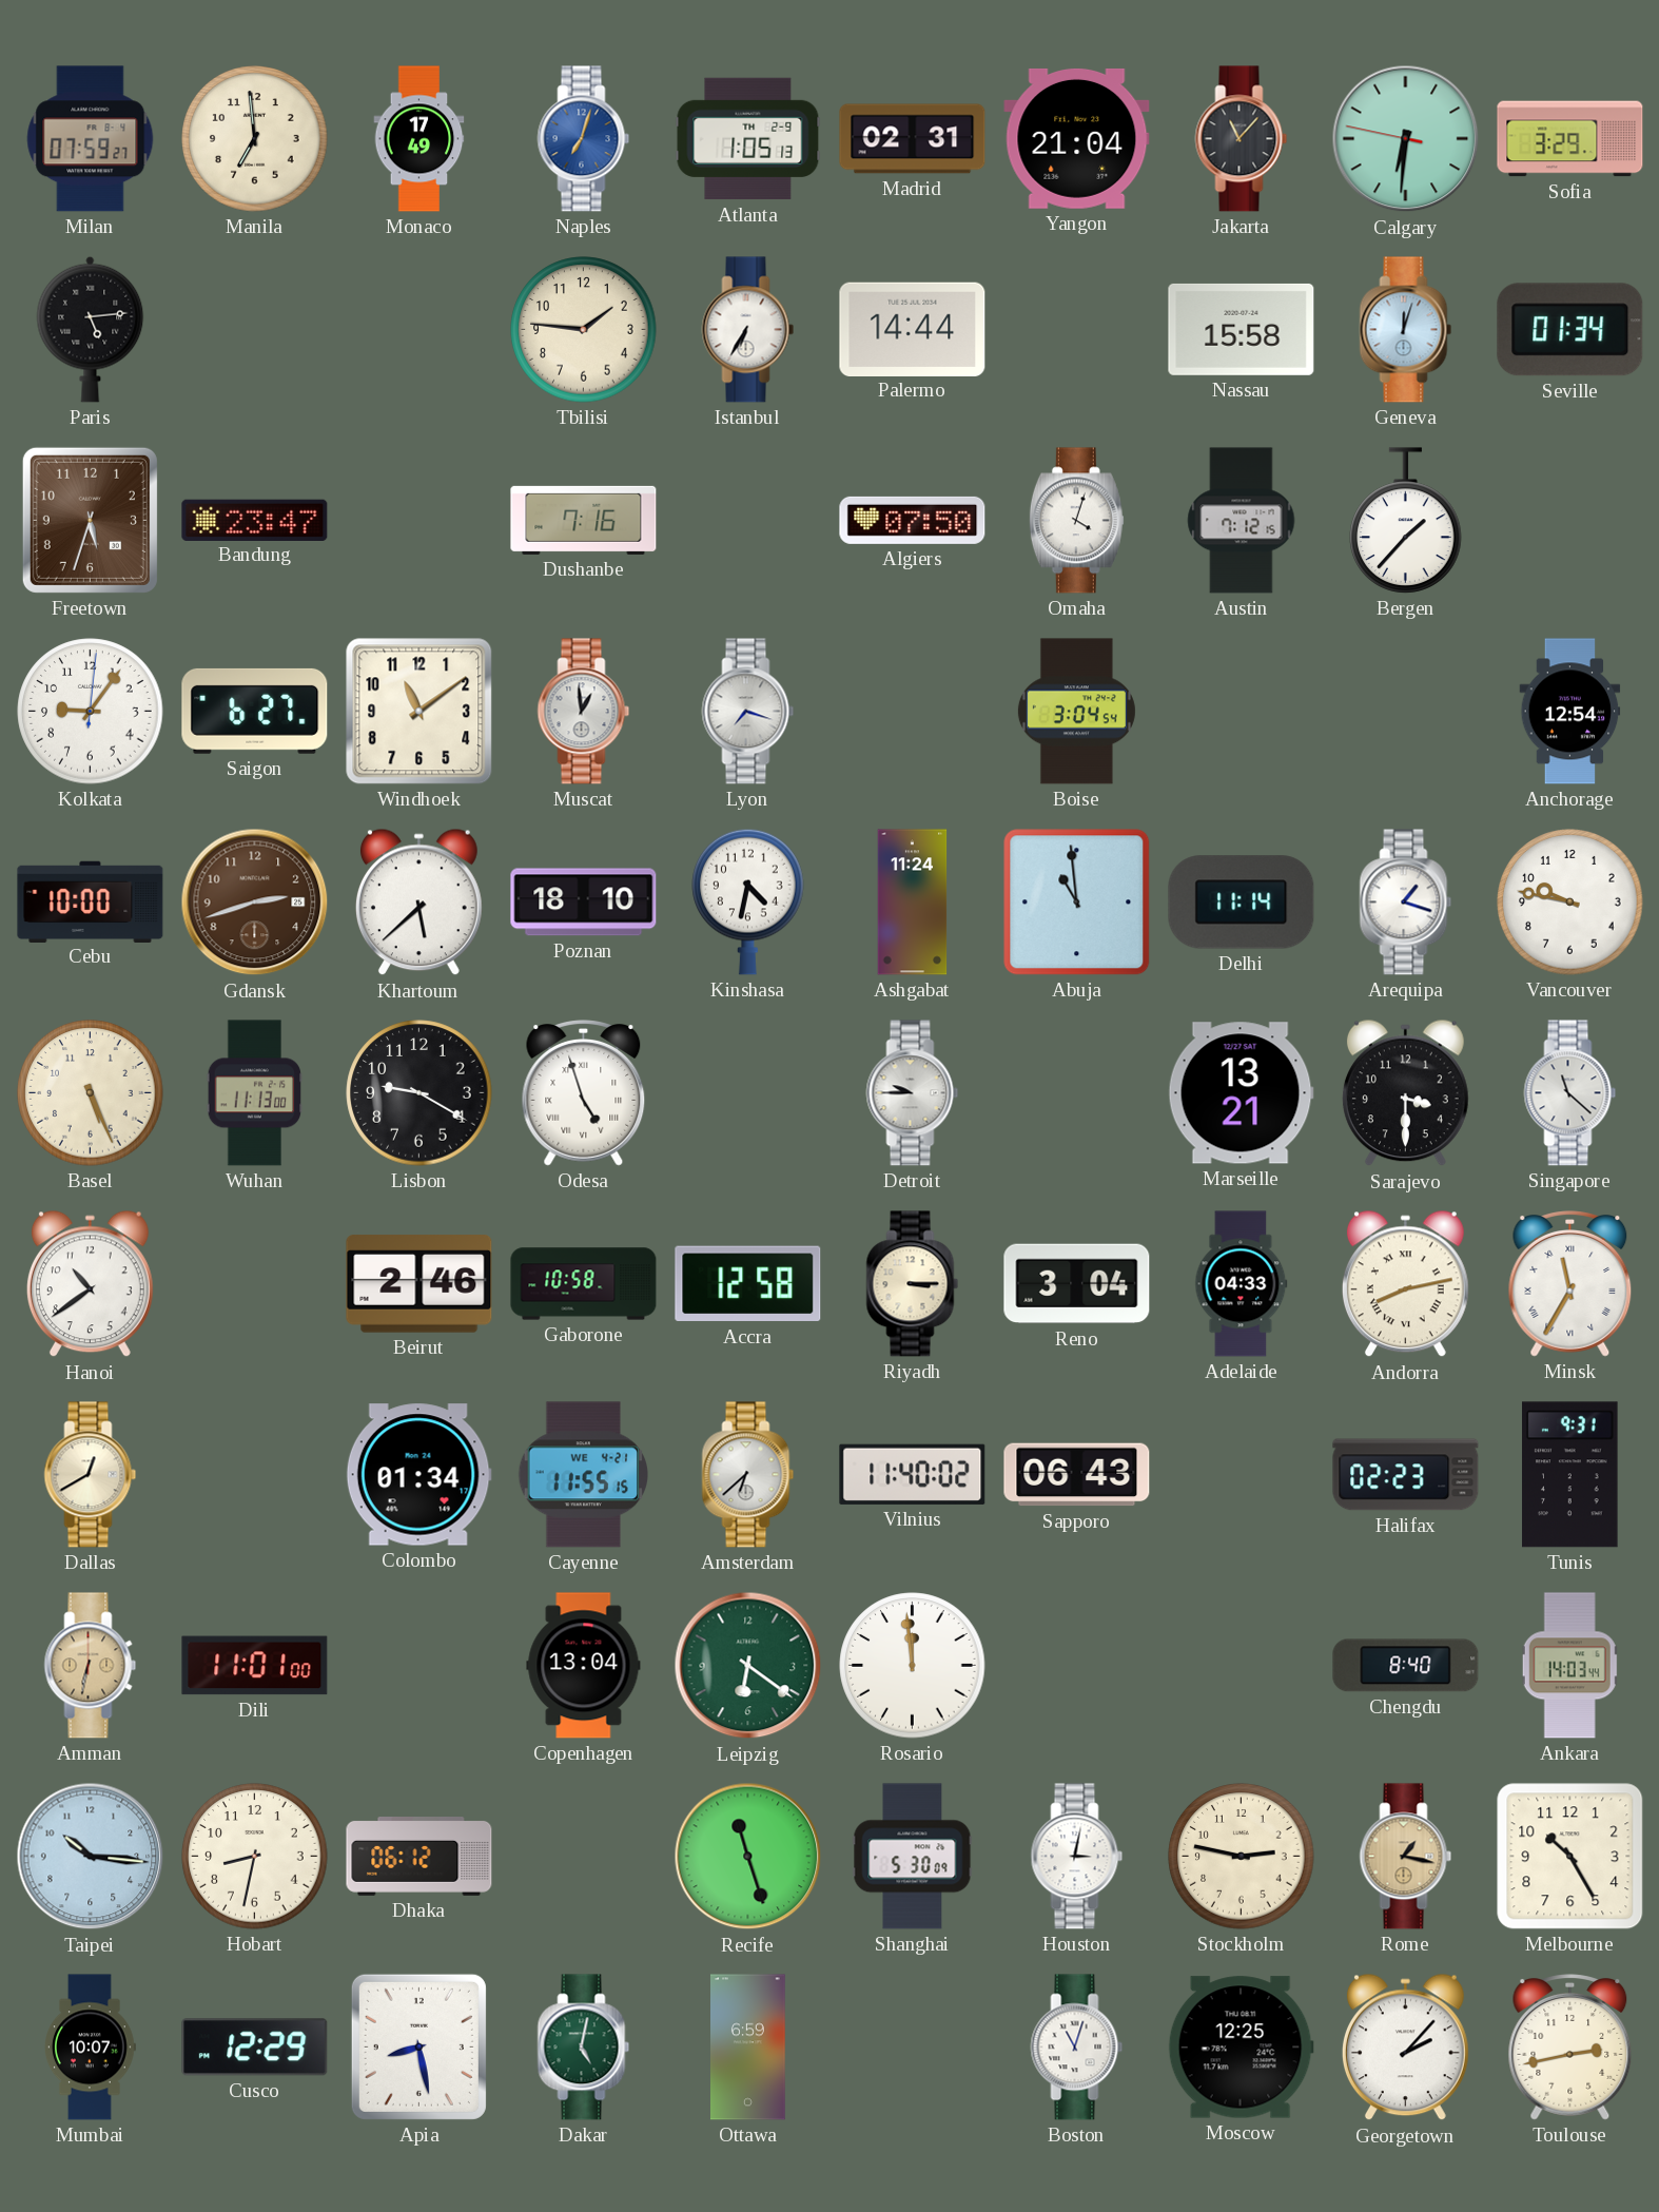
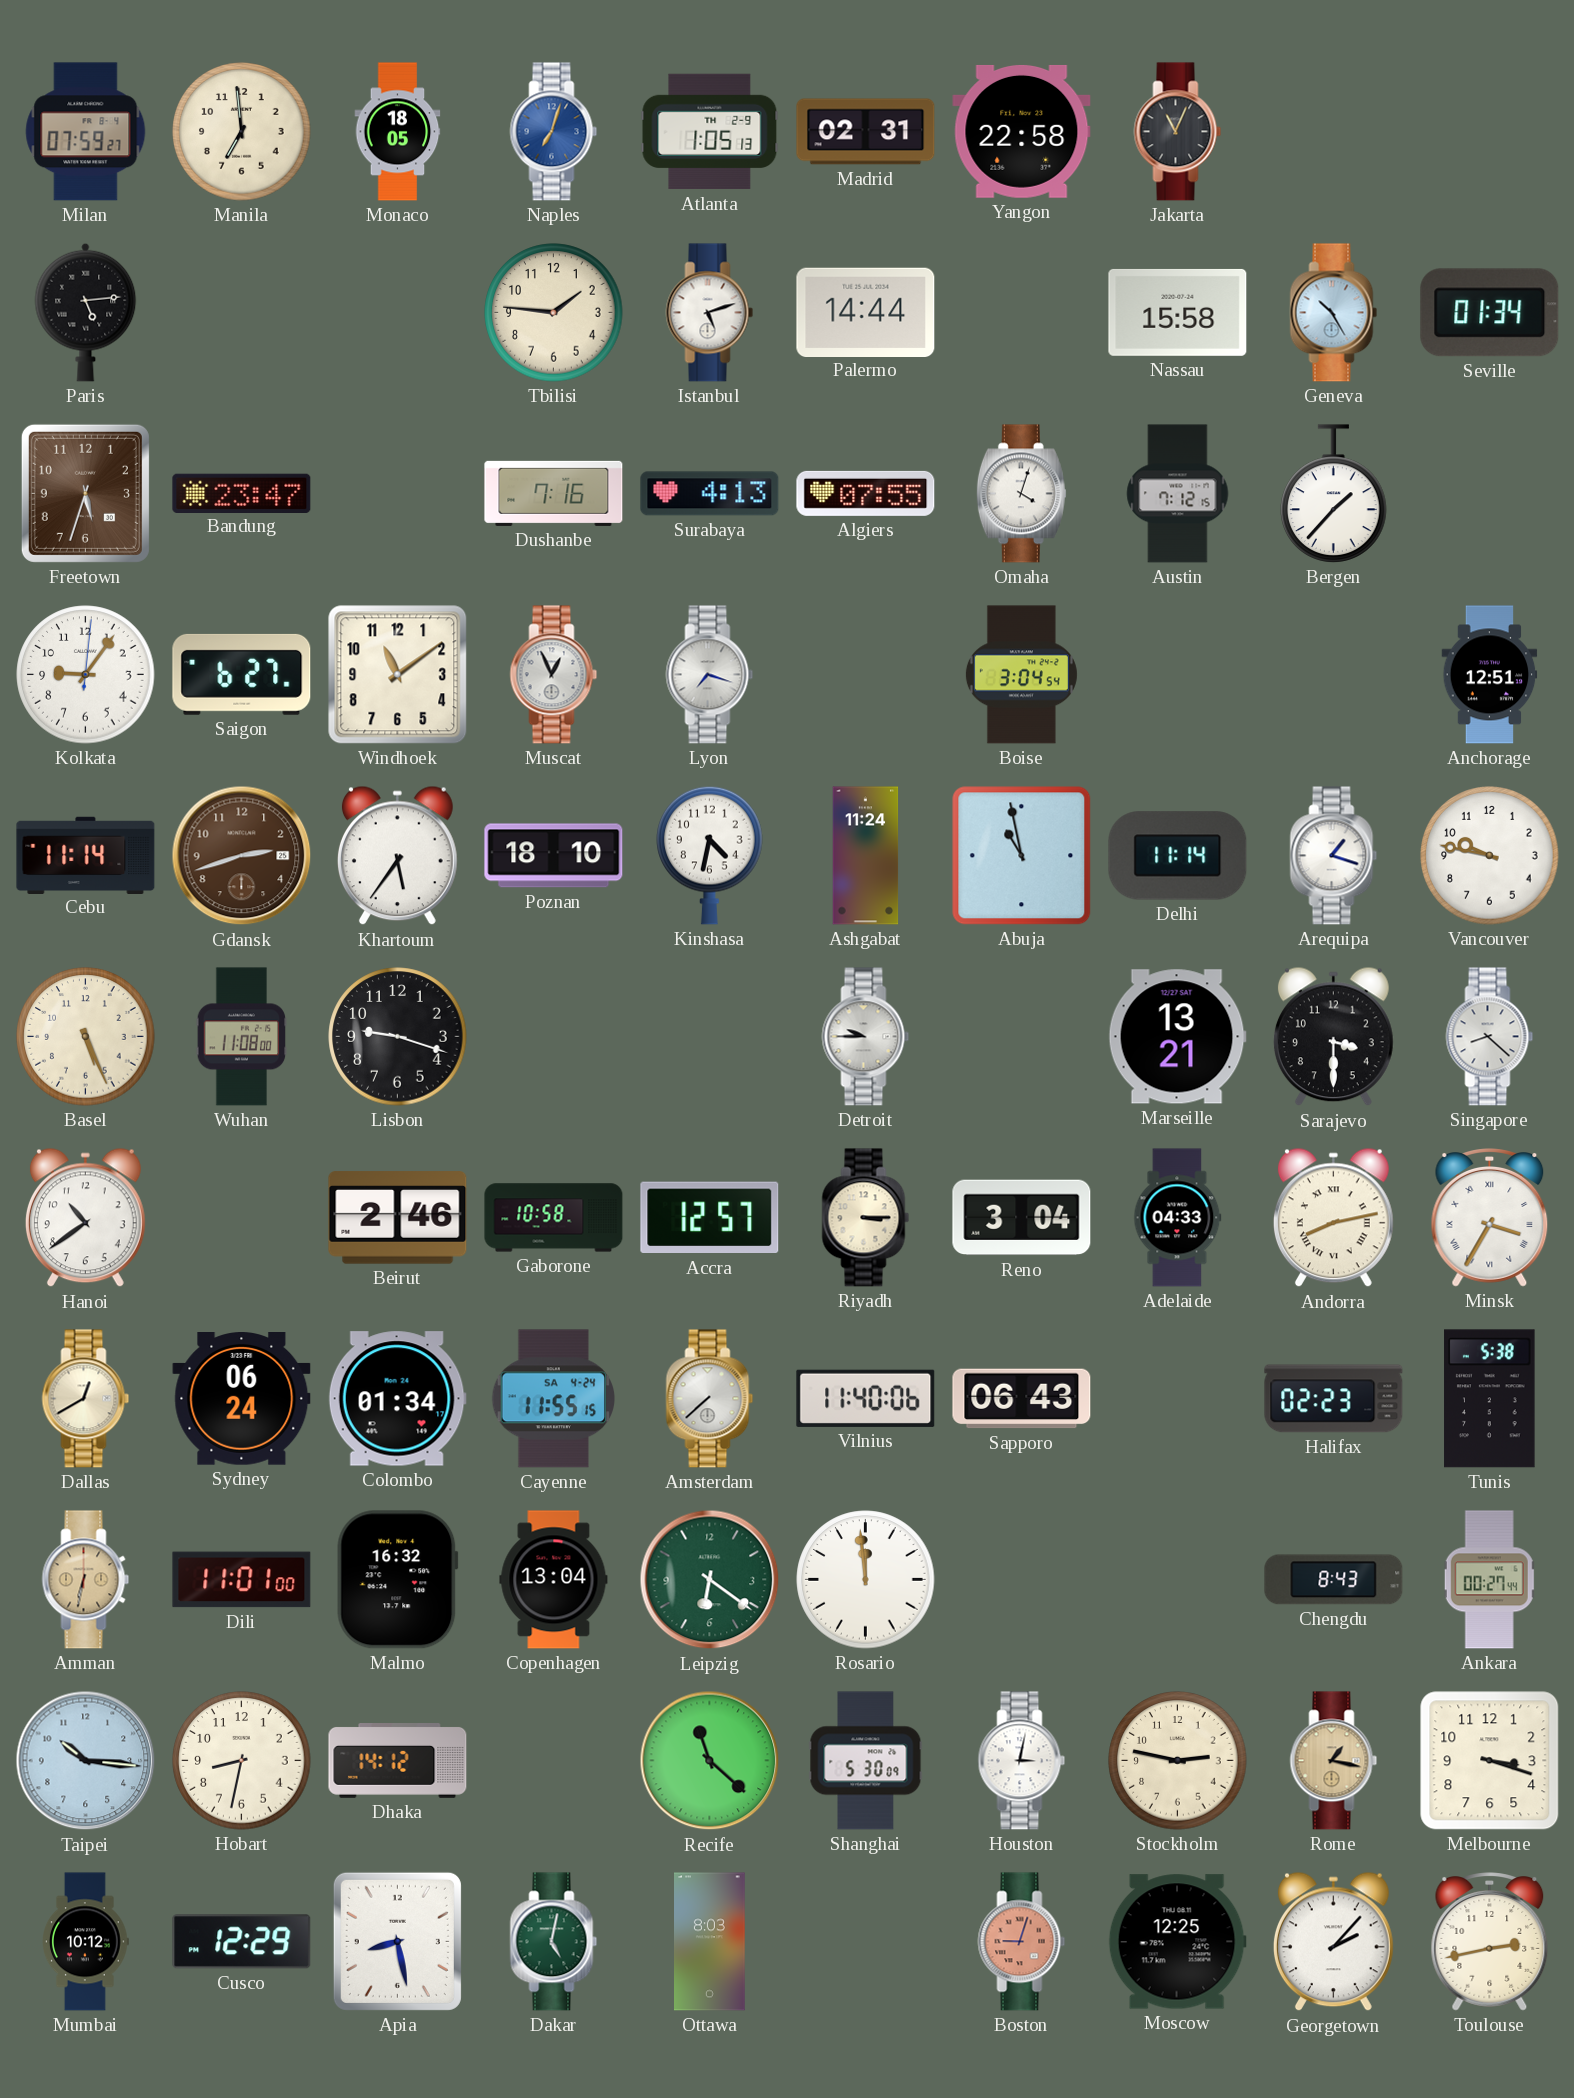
Monaco: 17:49 -> 18:05
Yangon: 21:04 -> 22:58
Jakarta: 11:07 -> 11:04
Calgary: 6:30 -> none
Sofia: 3:29 -> none
Istanbul: 6:35 -> 5:12
Geneva: 12:03 -> 10:25
Surabaya: none -> 4:13
Algiers: 07:50 -> 07:55
Muscat: 12:59 -> 12:56
Anchorage: 12:54 -> 12:51
Cebu: 10:00 -> 11:14
Khartoum: 5:38 -> 5:36
Abuja: 10:59 -> 10:58
Wuhan: 11:13 -> 11:08
Lisbon: 9:20 -> 9:18
Odesa: 4:57 -> none
Singapore: 11:22 -> 8:22
Accra: 12:58 -> 12:57
Minsk: 11:35 -> 3:35
Sydney: none -> 06:24
Cayenne date: WE 4-21 -> SA 4-24
Amsterdam: 6:38 -> 7:38
Vilnius: 11:40:02 -> 11:40:06
Tunis: 9:31 -> 5:38
Malmo: none -> 16:32
Chengdu: 8:40 -> 8:43
Ankara: 14:03 -> 00:27
Dhaka: 06:12 -> 14:12
Recife: 11:27 -> 11:22
Melbourne: 10:25 -> 3:18
Mumbai: 10:07 -> 10:12
Ottawa: 6:59 -> 8:03
Boston: 11:03 -> 9:03
Boston dial: white -> salmon
